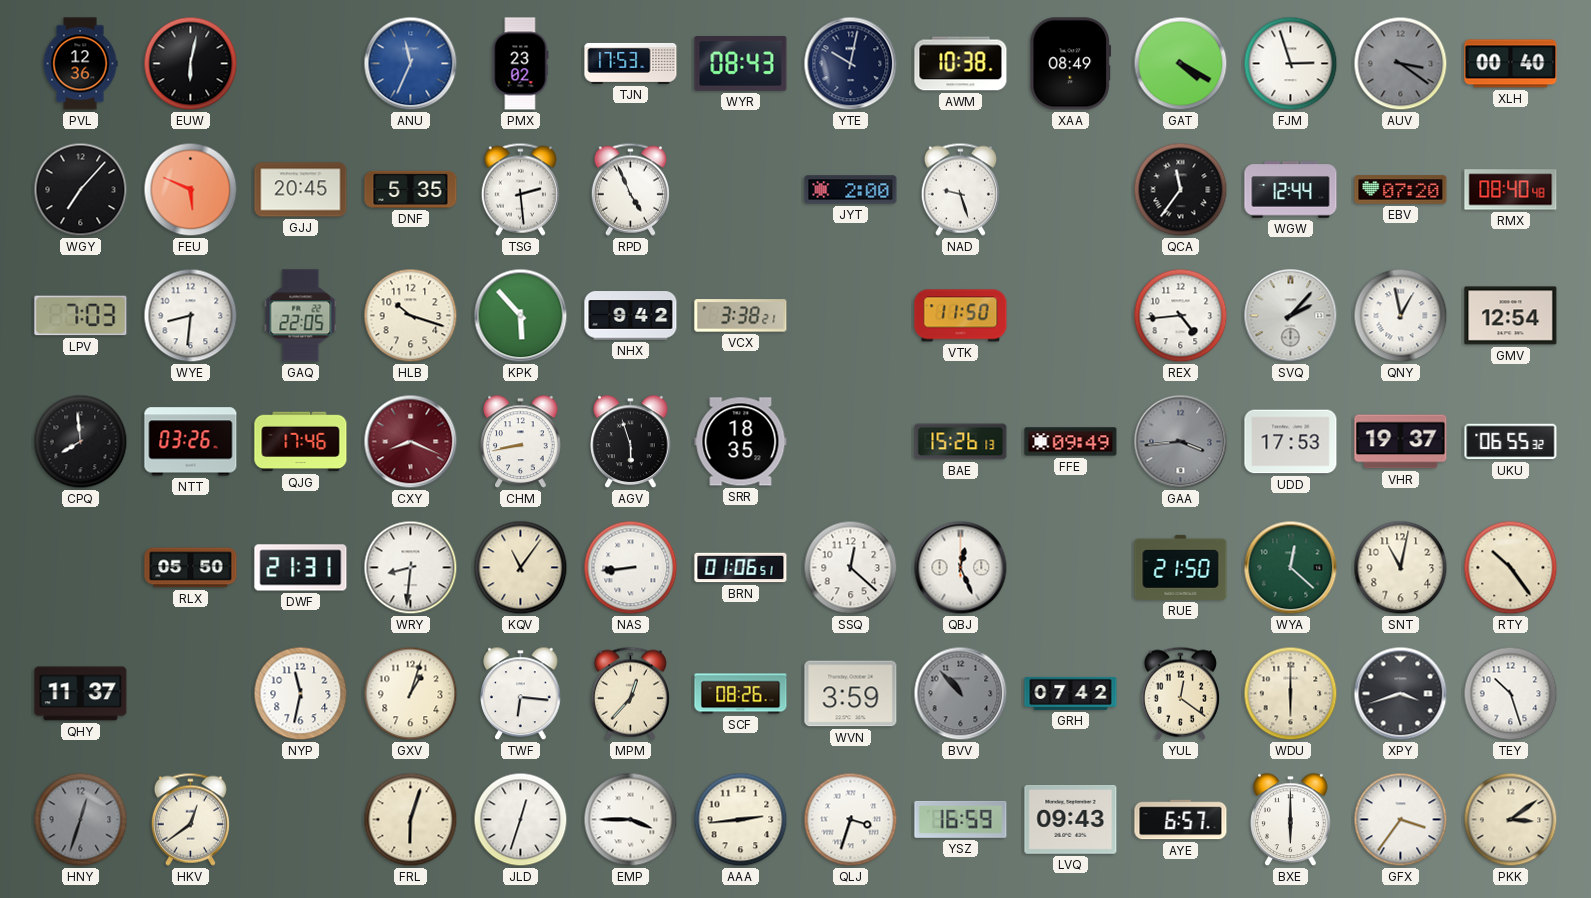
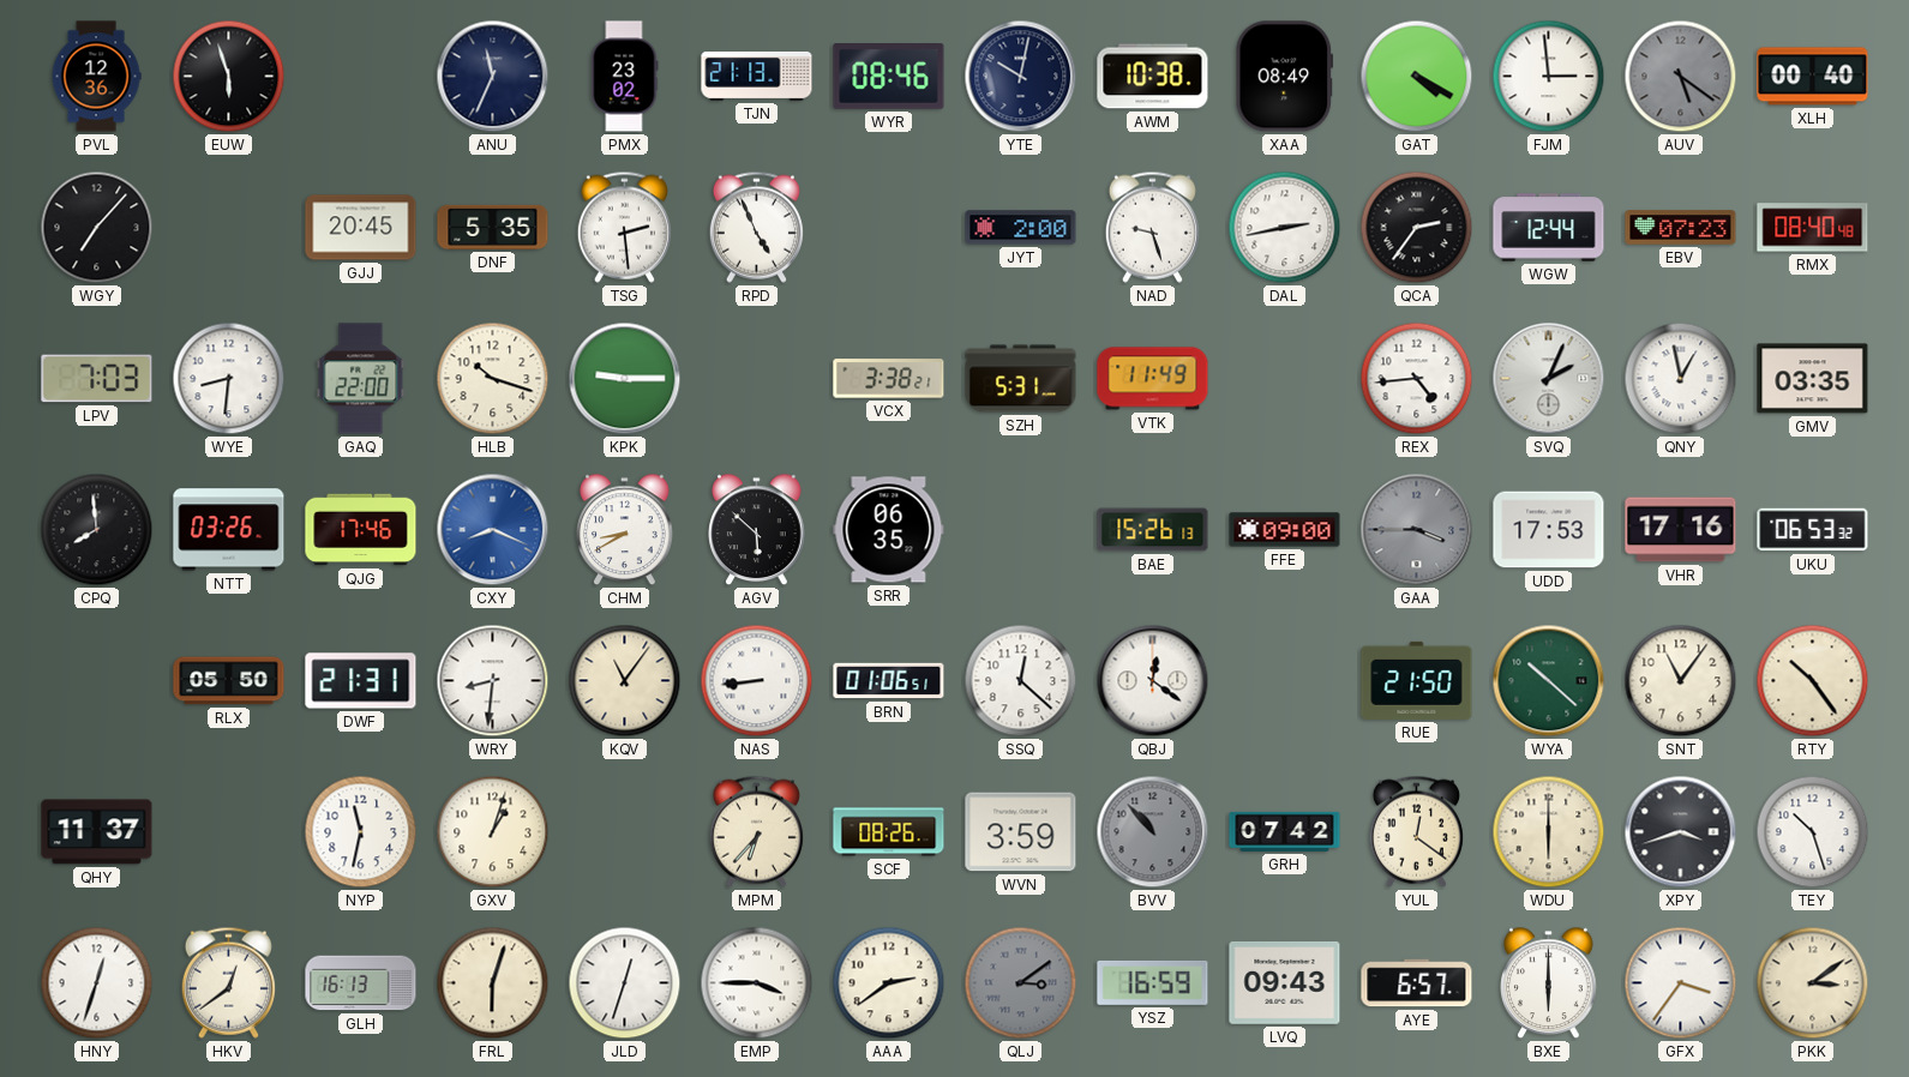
EUW: 6:02 -> 5:57
ANU dial: blue -> navy
TJN: 17:53 -> 21:13
WYR: 08:43 -> 08:46
FJM: 2:57 -> 2:59
AUV: 3:21 -> 5:21
FEU: 5:49 -> none
DAL: none -> 2:43
QCA: 11:36 -> 2:36
EBV: 07:20 -> 07:23
GAQ: 22:05 -> 22:00
KPK: 5:53 -> 9:15
NHX: 9:42 -> none
SZH: none -> 5:31
VTK: 11:50 -> 11:49
SVQ: 2:07 -> 2:04
GMV: 12:54 -> 03:35
CXY dial: burgundy -> blue
CHM: 8:43 -> 8:40
AGV: 5:57 -> 5:52
SRR: 18:35 -> 06:35
FFE: 09:49 -> 09:00
GAA: 3:44 -> 3:45
VHR: 19:37 -> 17:16
UKU: 06:55 -> 06:53
QBJ: 12:26 -> 12:21
WYA: 12:22 -> 10:22
SNT: 11:02 -> 11:06
TWF: 6:16 -> none
MPM: 12:37 -> 6:37
HNY dial: grey -> white
GLH: none -> 16:13
AAA: 2:44 -> 2:39
QLJ: 3:33 -> 3:09
QLJ dial: white -> grey
